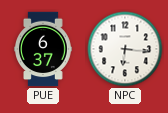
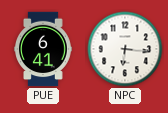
PUE: 6:37 -> 6:41
